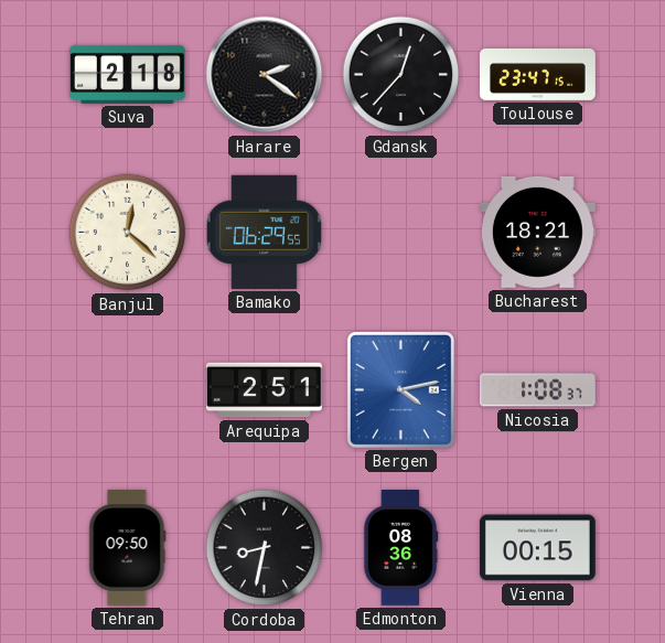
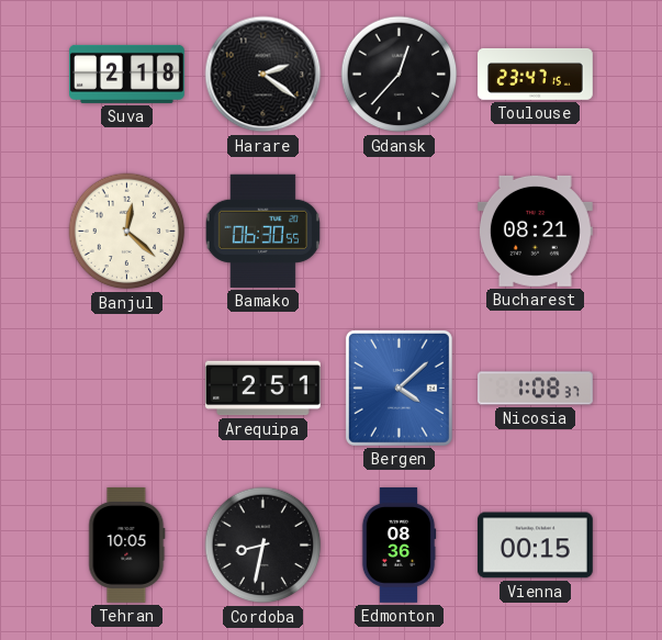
Bamako: 06:29 -> 06:30
Bucharest: 18:21 -> 08:21
Bergen: 4:13 -> 4:08
Tehran: 09:50 -> 10:05
